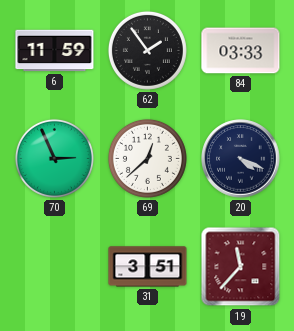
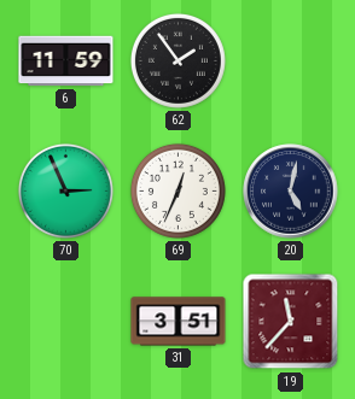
84: 03:33 -> none
69: 12:38 -> 12:34
20: 4:19 -> 5:02
